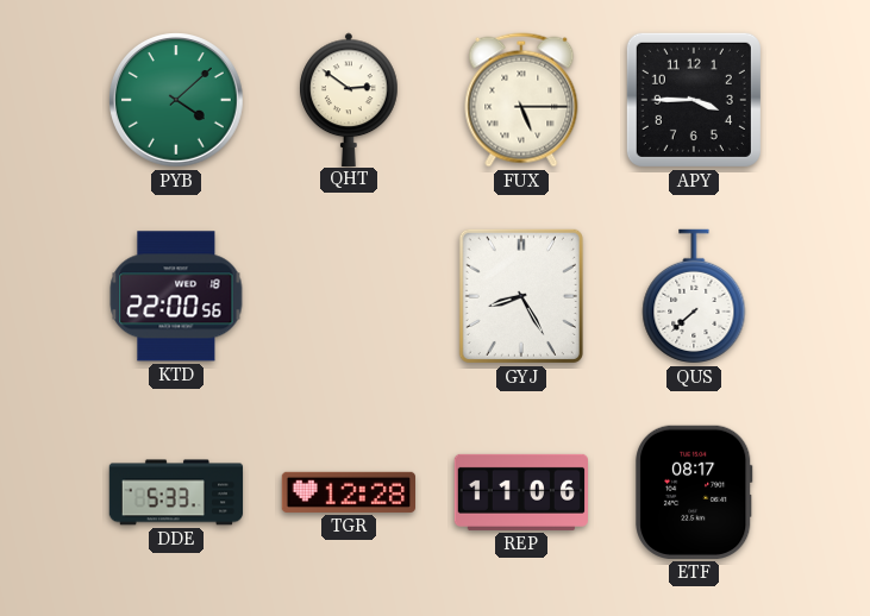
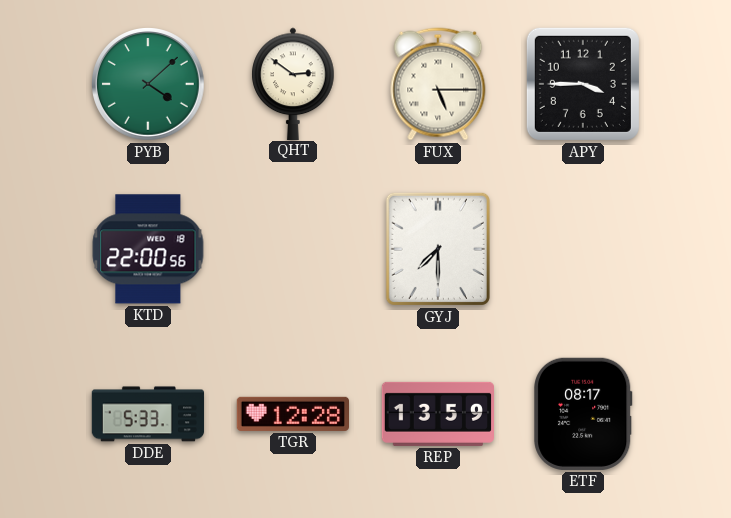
GYJ: 8:25 -> 7:30
QUS: 7:38 -> none
REP: 11:06 -> 13:59
